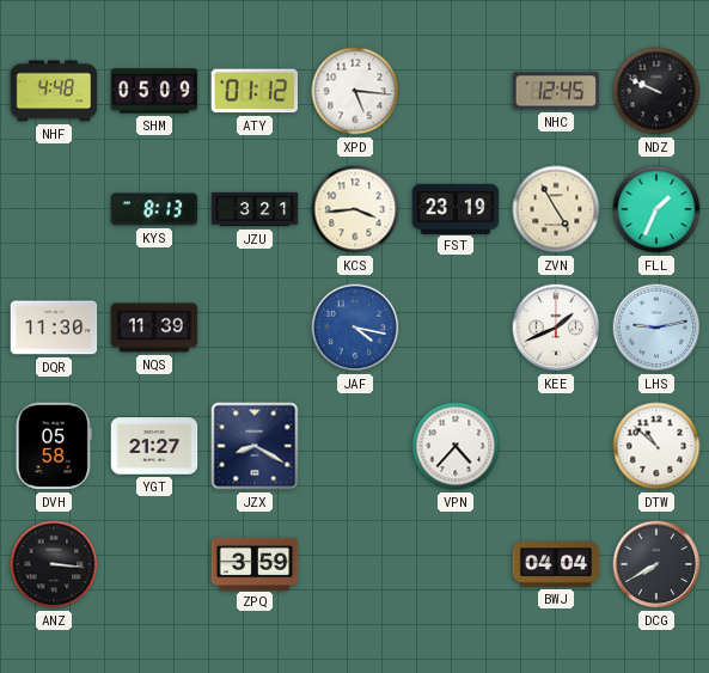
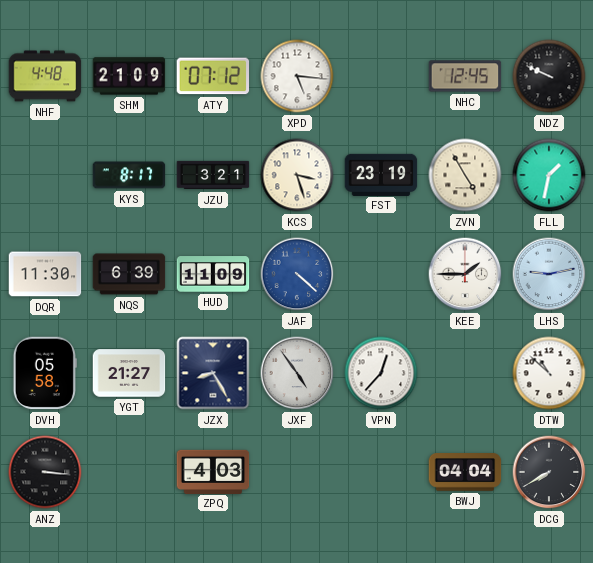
SHM: 05:09 -> 21:09
ATY: 01:12 -> 07:12
KYS: 8:13 -> 8:17
KCS: 3:44 -> 3:27
FLL: 1:34 -> 1:32
NQS: 11:39 -> 6:39
HUD: none -> 11:09
JAF: 4:17 -> 4:22
KEE: 1:41 -> 1:45
JZX: 8:20 -> 8:25
JXF: none -> 4:54
VPN: 4:37 -> 12:37
ZPQ: 3:59 -> 4:03
